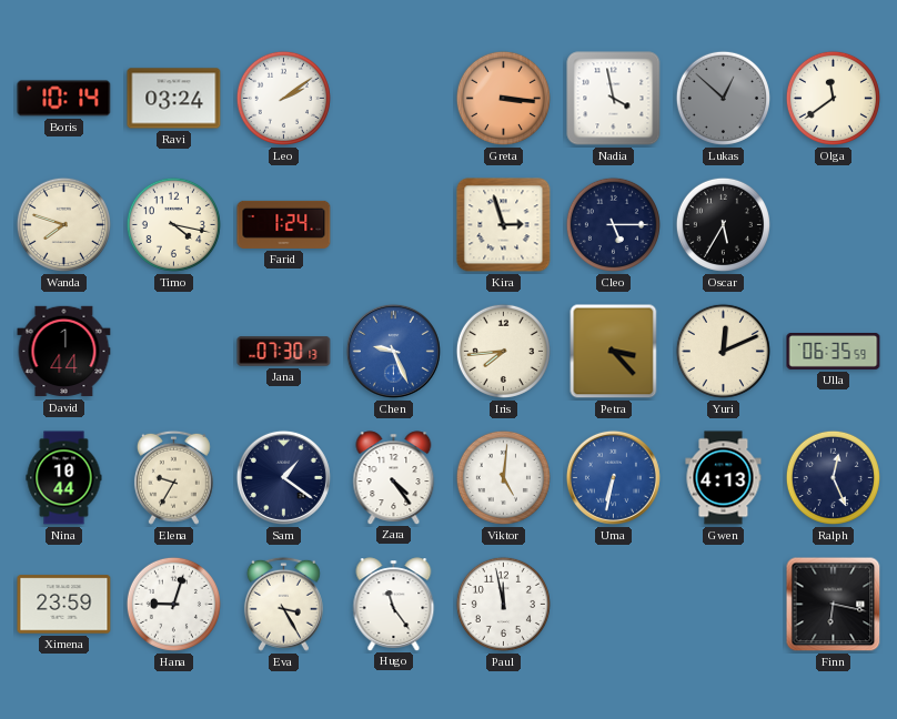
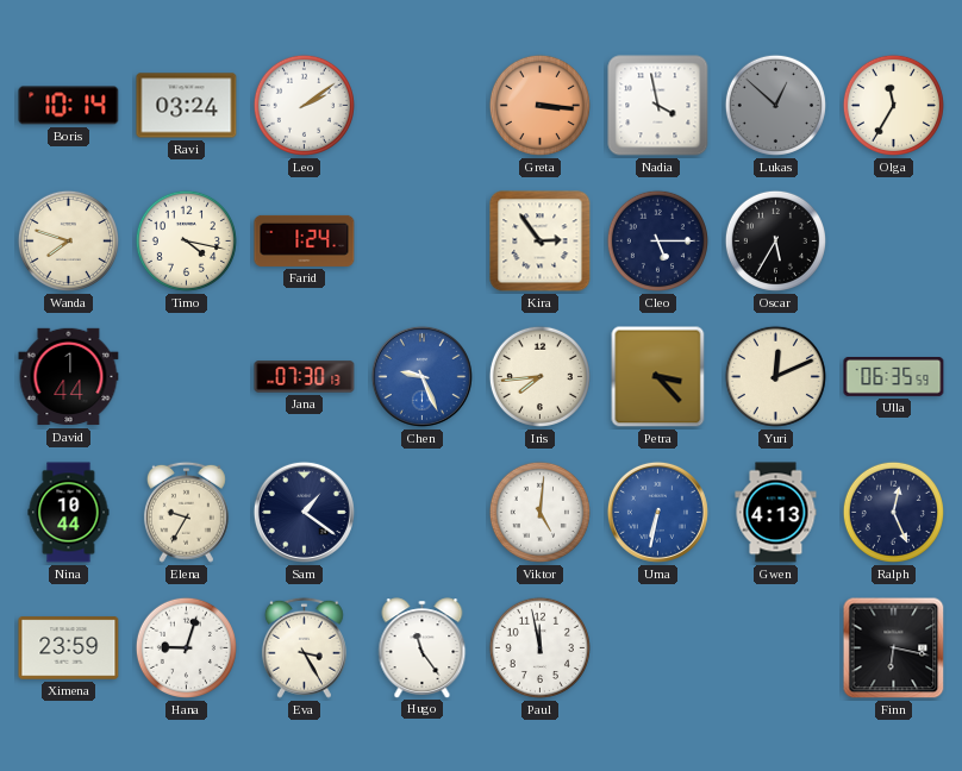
Olga: 11:39 -> 11:35
Kira: 2:57 -> 2:54
Zara: 4:24 -> none
